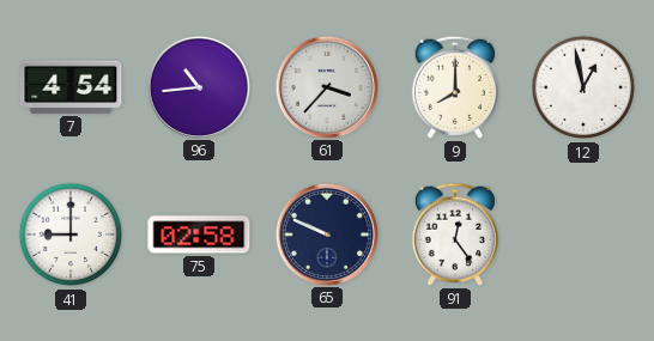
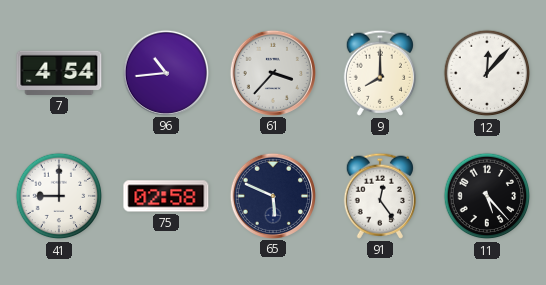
12: 12:58 -> 12:07
65: 9:49 -> 5:49
11: none -> 5:23
